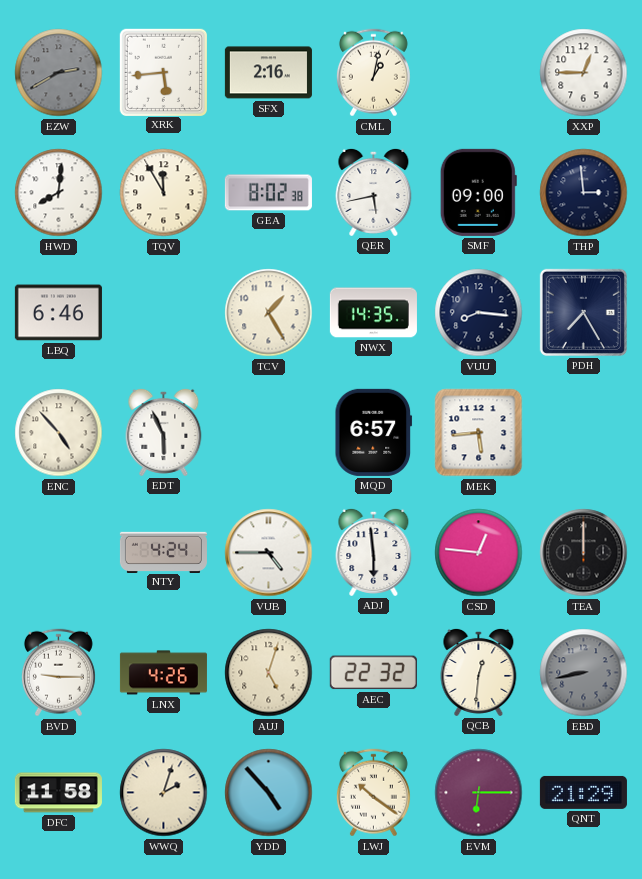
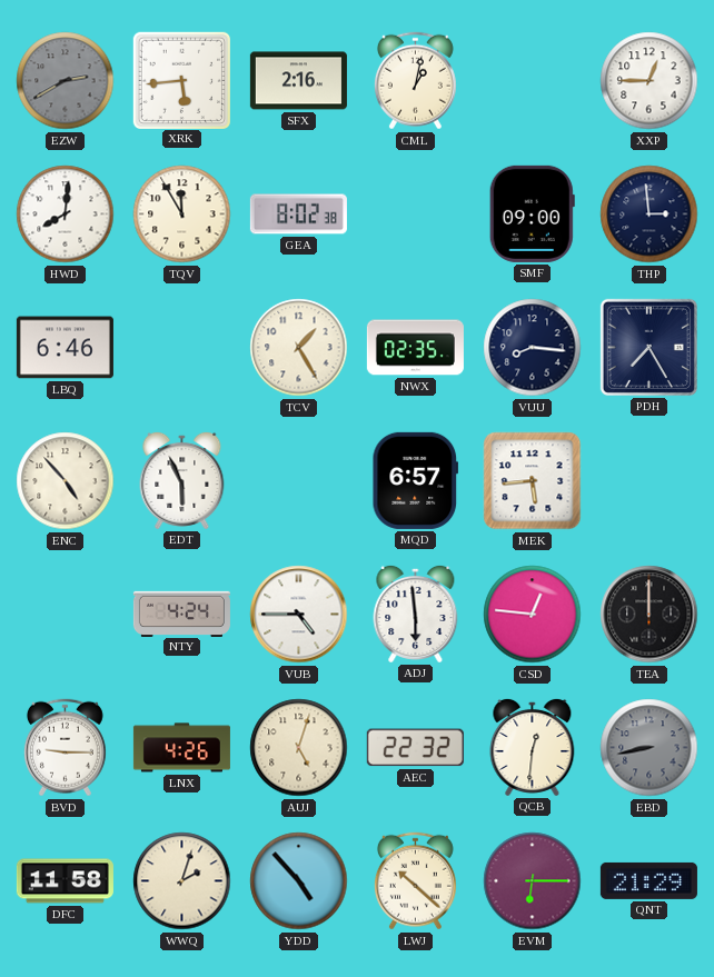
QER: 5:43 -> none
NWX: 14:35 -> 02:35
LWJ: 10:21 -> 10:22
